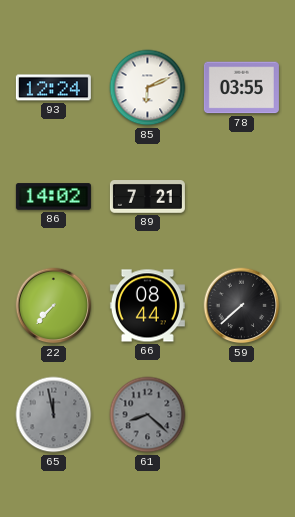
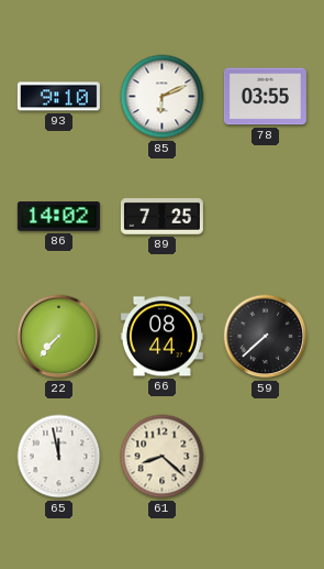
93: 12:24 -> 9:10
89: 7:21 -> 7:25
65 dial: grey -> white
61 dial: grey -> cream
